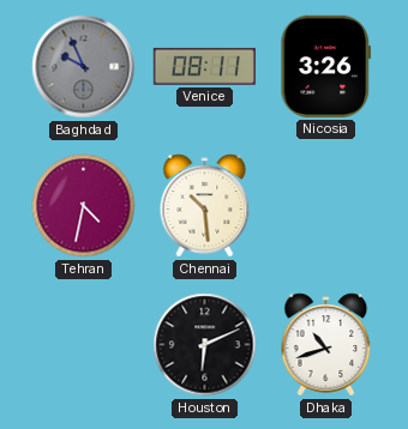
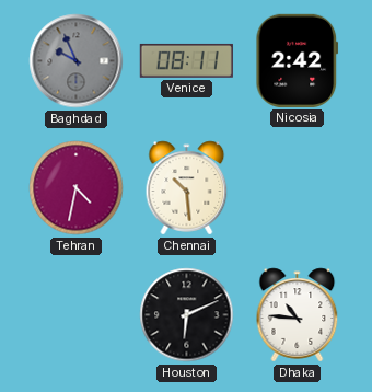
Nicosia: 3:26 -> 2:42
Dhaka: 10:42 -> 10:46
